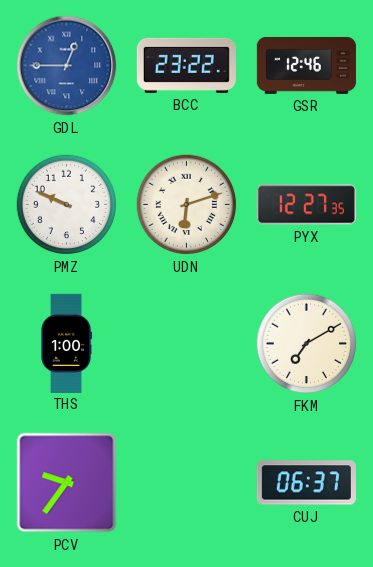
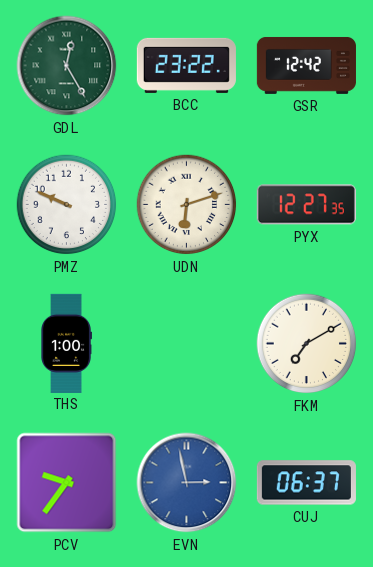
GDL: 12:45 -> 12:25
GDL dial: blue -> green
GSR: 12:46 -> 12:42
EVN: none -> 2:58
